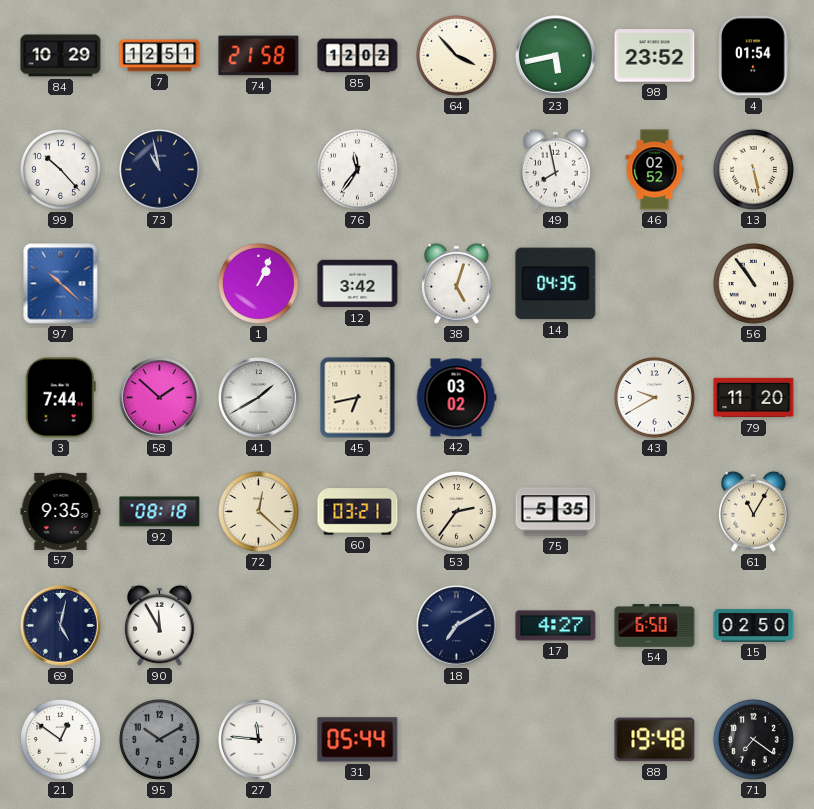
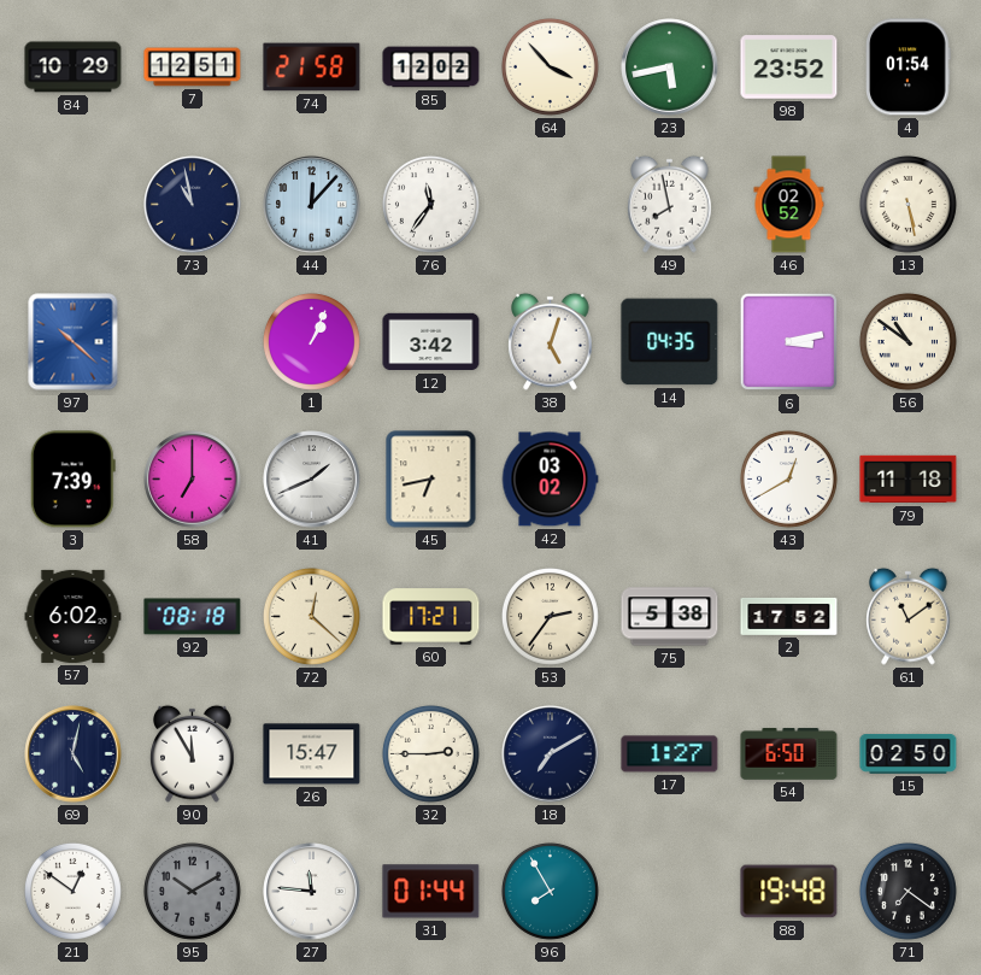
99: 10:23 -> none
44: none -> 12:07
6: none -> 3:13
56: 10:54 -> 10:51
3: 7:44 -> 7:39
58: 1:52 -> 7:00
41: 1:40 -> 1:41
43: 9:40 -> 12:40
79: 11:20 -> 11:18
57: 9:35 -> 6:02
60: 03:21 -> 17:21
75: 5:35 -> 5:38
2: none -> 17:52
61: 11:05 -> 11:09
26: none -> 15:47
32: none -> 2:45
17: 4:27 -> 1:27
31: 05:44 -> 01:44
96: none -> 7:55
